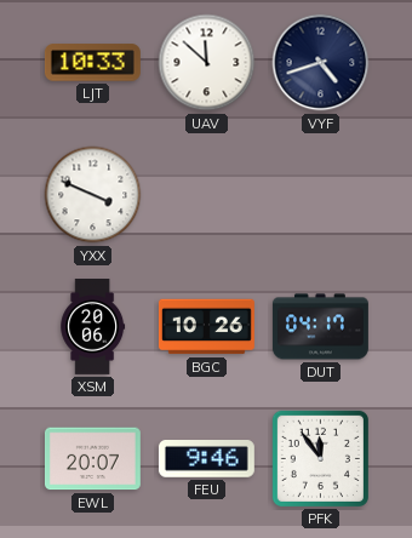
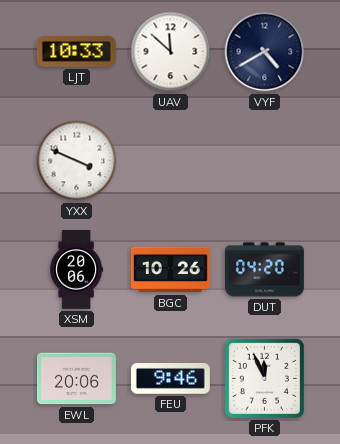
VYF: 4:42 -> 4:40
DUT: 04:17 -> 04:20
EWL: 20:07 -> 20:06
PFK: 11:54 -> 11:56
